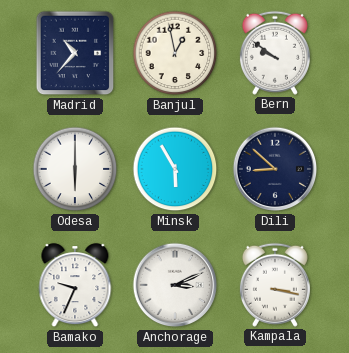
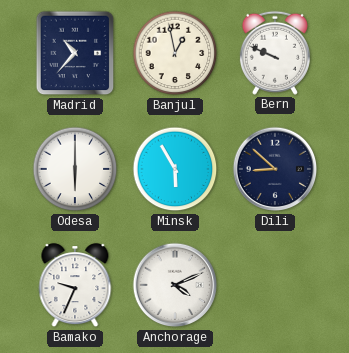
Bern: 9:51 -> 9:49
Anchorage: 3:11 -> 4:11
Kampala: 3:17 -> none
